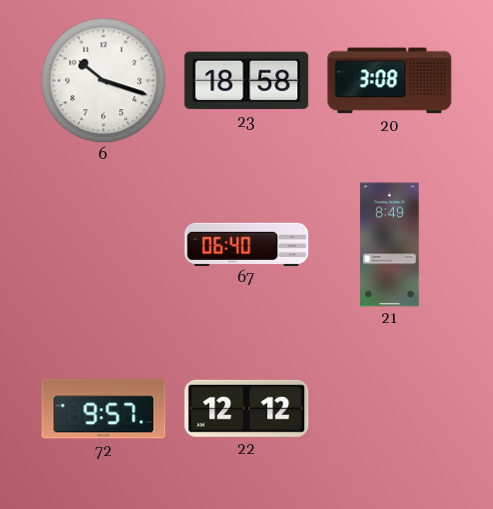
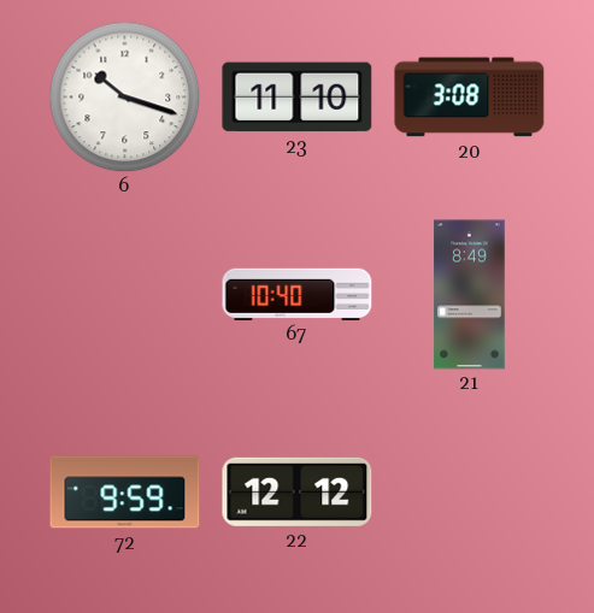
23: 18:58 -> 11:10
67: 06:40 -> 10:40
72: 9:57 -> 9:59
